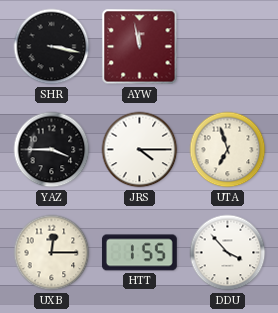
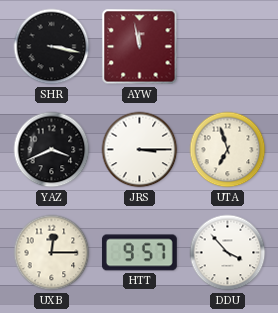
YAZ: 3:45 -> 3:41
JRS: 4:15 -> 3:15
HTT: 1:55 -> 9:57
